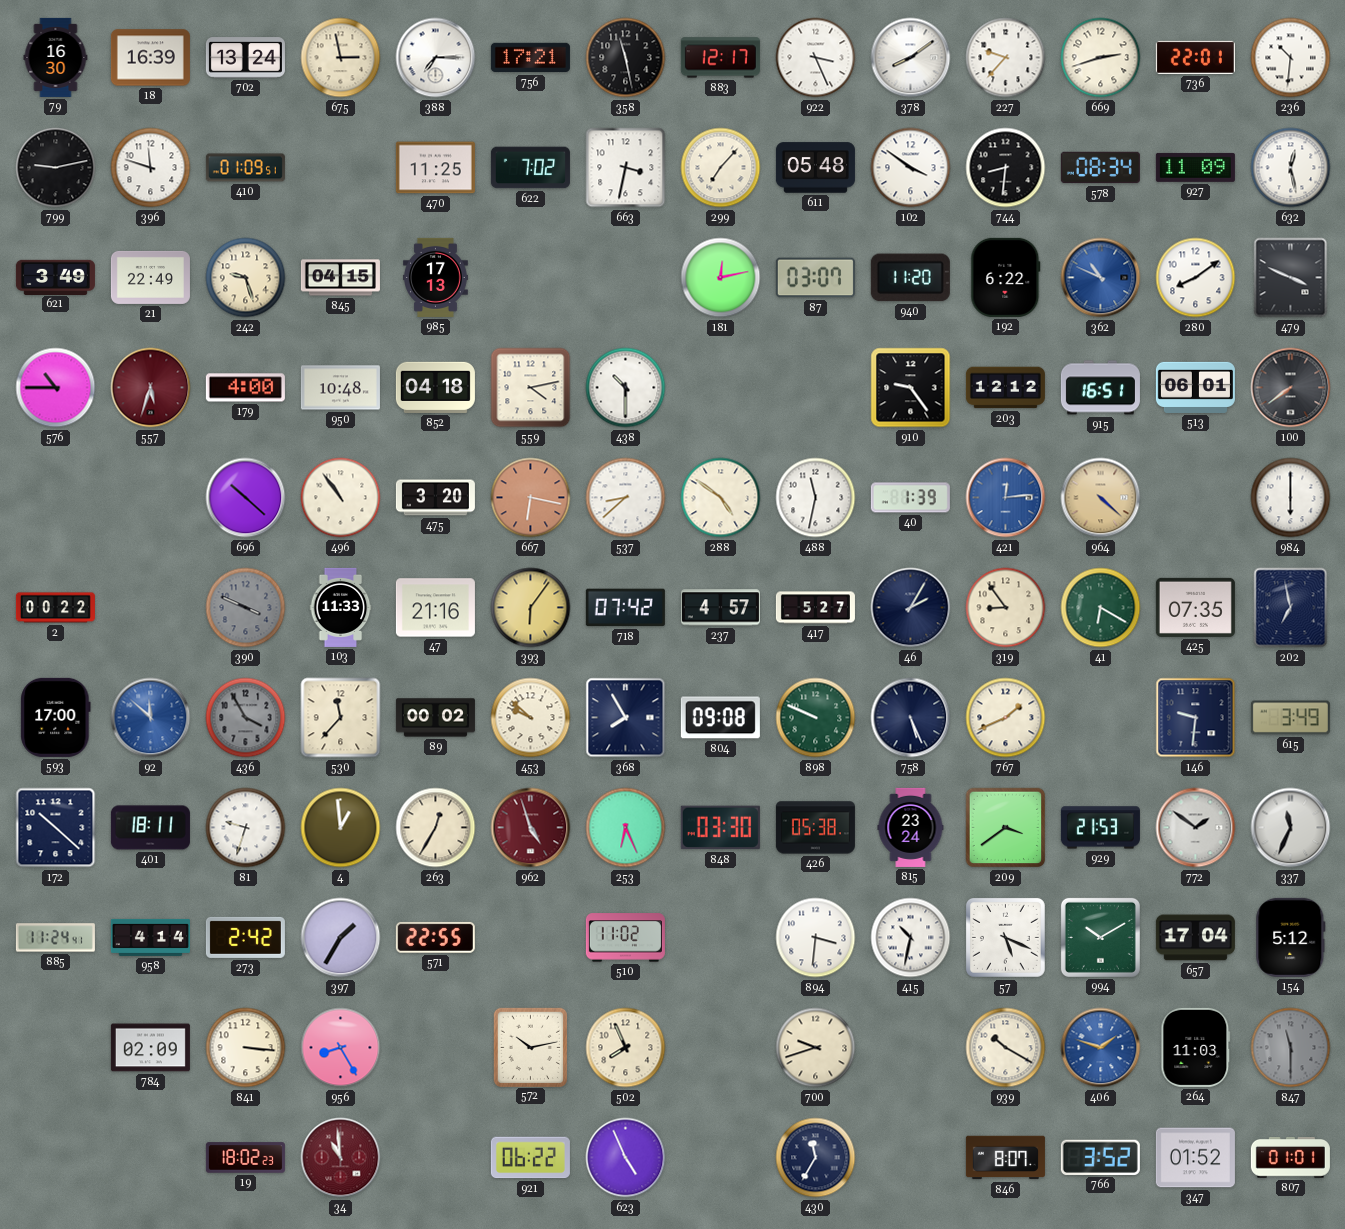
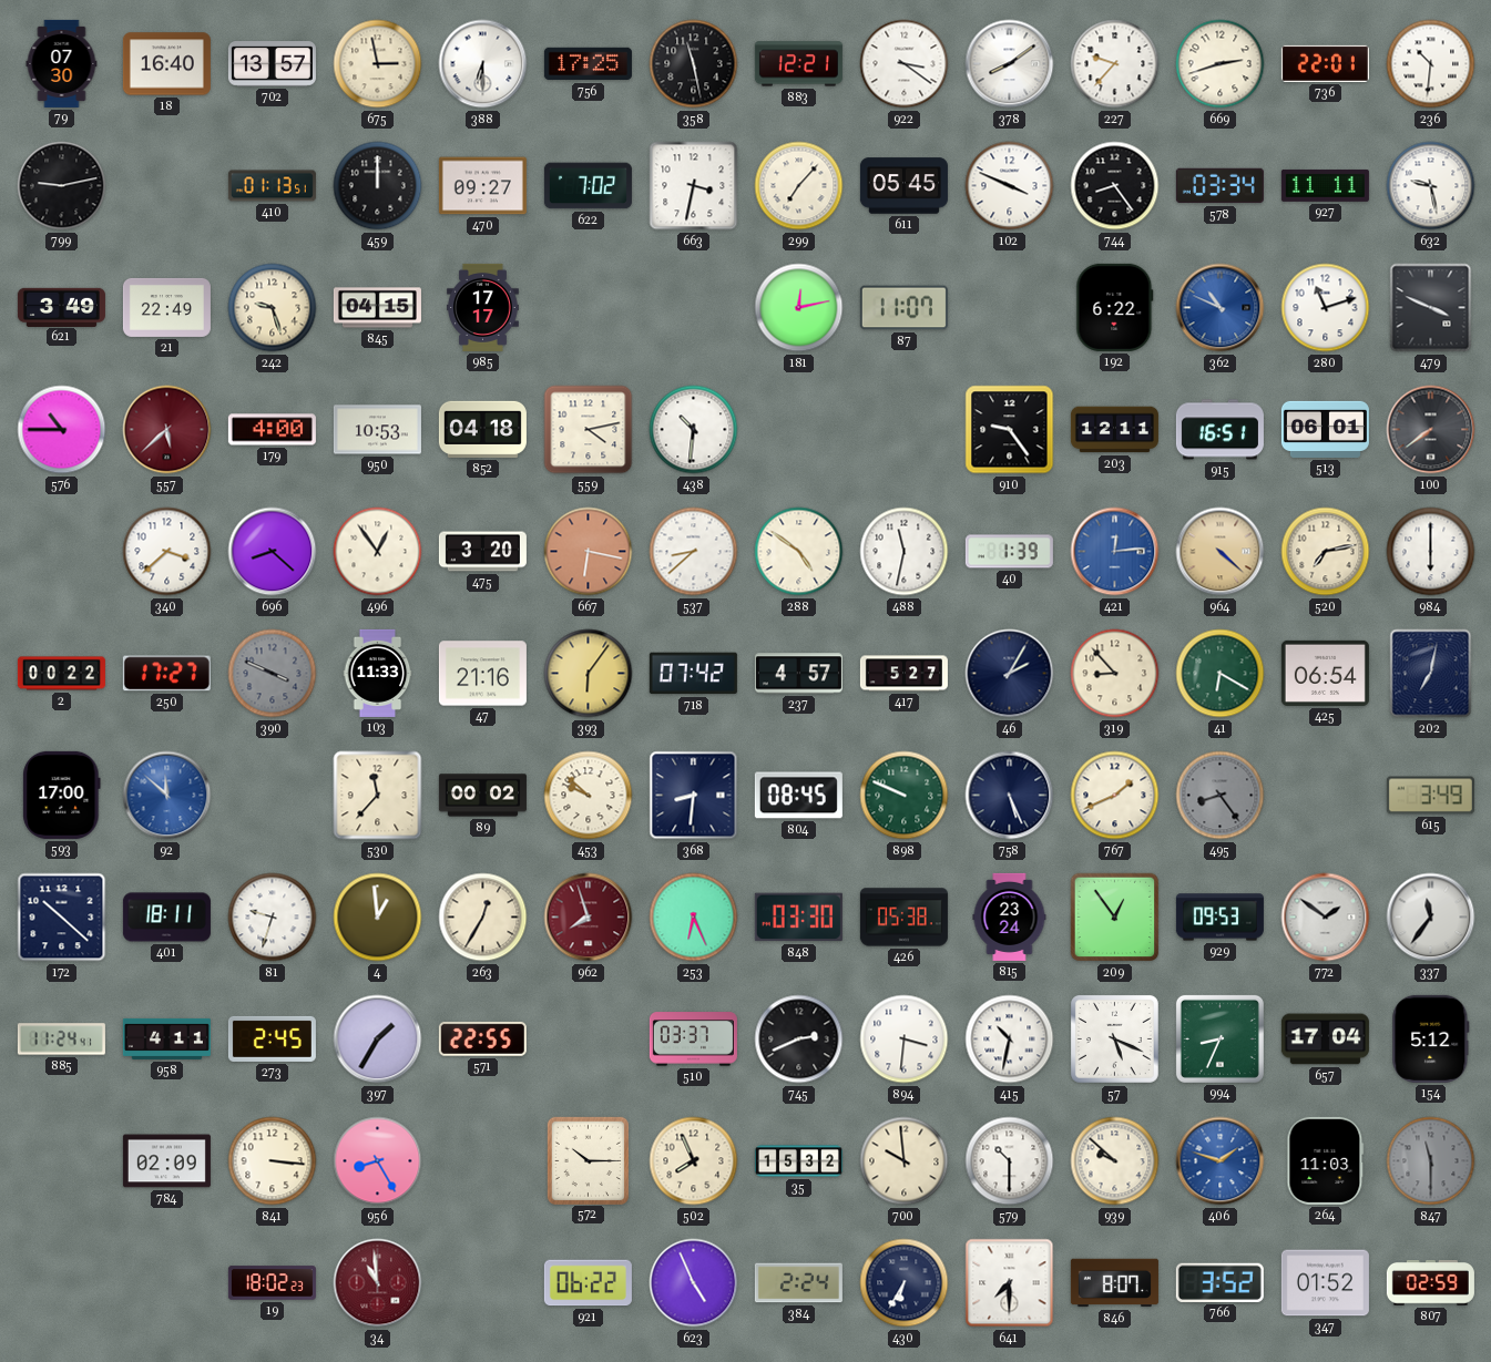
79: 16:30 -> 07:30
18: 16:39 -> 16:40
702: 13:24 -> 13:57
388: 7:15 -> 6:30
756: 17:21 -> 17:25
883: 12:17 -> 12:21
922: 3:26 -> 3:21
396: 11:48 -> none
410: 01:09 -> 01:13
459: none -> 12:00
470: 11:25 -> 09:27
611: 05:48 -> 05:45
102: 3:51 -> 3:49
744: 8:31 -> 8:24
578: 08:34 -> 03:34
927: 11:09 -> 11:11
632: 12:28 -> 9:28
985: 17:13 -> 17:17
87: 03:07 -> 11:07
940: 11:20 -> none
280: 8:09 -> 11:12
557: 5:33 -> 5:38
950: 10:48 -> 10:53
438: 10:30 -> 10:31
203: 12:12 -> 12:11
340: none -> 3:38
696: 10:22 -> 8:22
496: 10:54 -> 12:54
520: none -> 7:13
250: none -> 17:27
319: 8:54 -> 8:53
425: 07:35 -> 06:54
202: 6:58 -> 7:02
436: 3:55 -> none
368: 7:55 -> 8:31
804: 09:08 -> 08:45
495: none -> 8:24
146: 9:31 -> none
962: 4:57 -> 7:57
209: 3:39 -> 12:54
929: 21:53 -> 09:53
337: 11:34 -> 11:36
958: 4:14 -> 4:11
273: 2:42 -> 2:45
510: 11:02 -> 03:37
745: none -> 2:41
994: 10:10 -> 8:34
572: 10:13 -> 10:15
35: none -> 15:32
700: 9:42 -> 9:59
579: none -> 10:30
939: 10:20 -> 9:52
384: none -> 2:24
430: 11:35 -> 6:35
641: none -> 7:30
807: 01:01 -> 02:59
